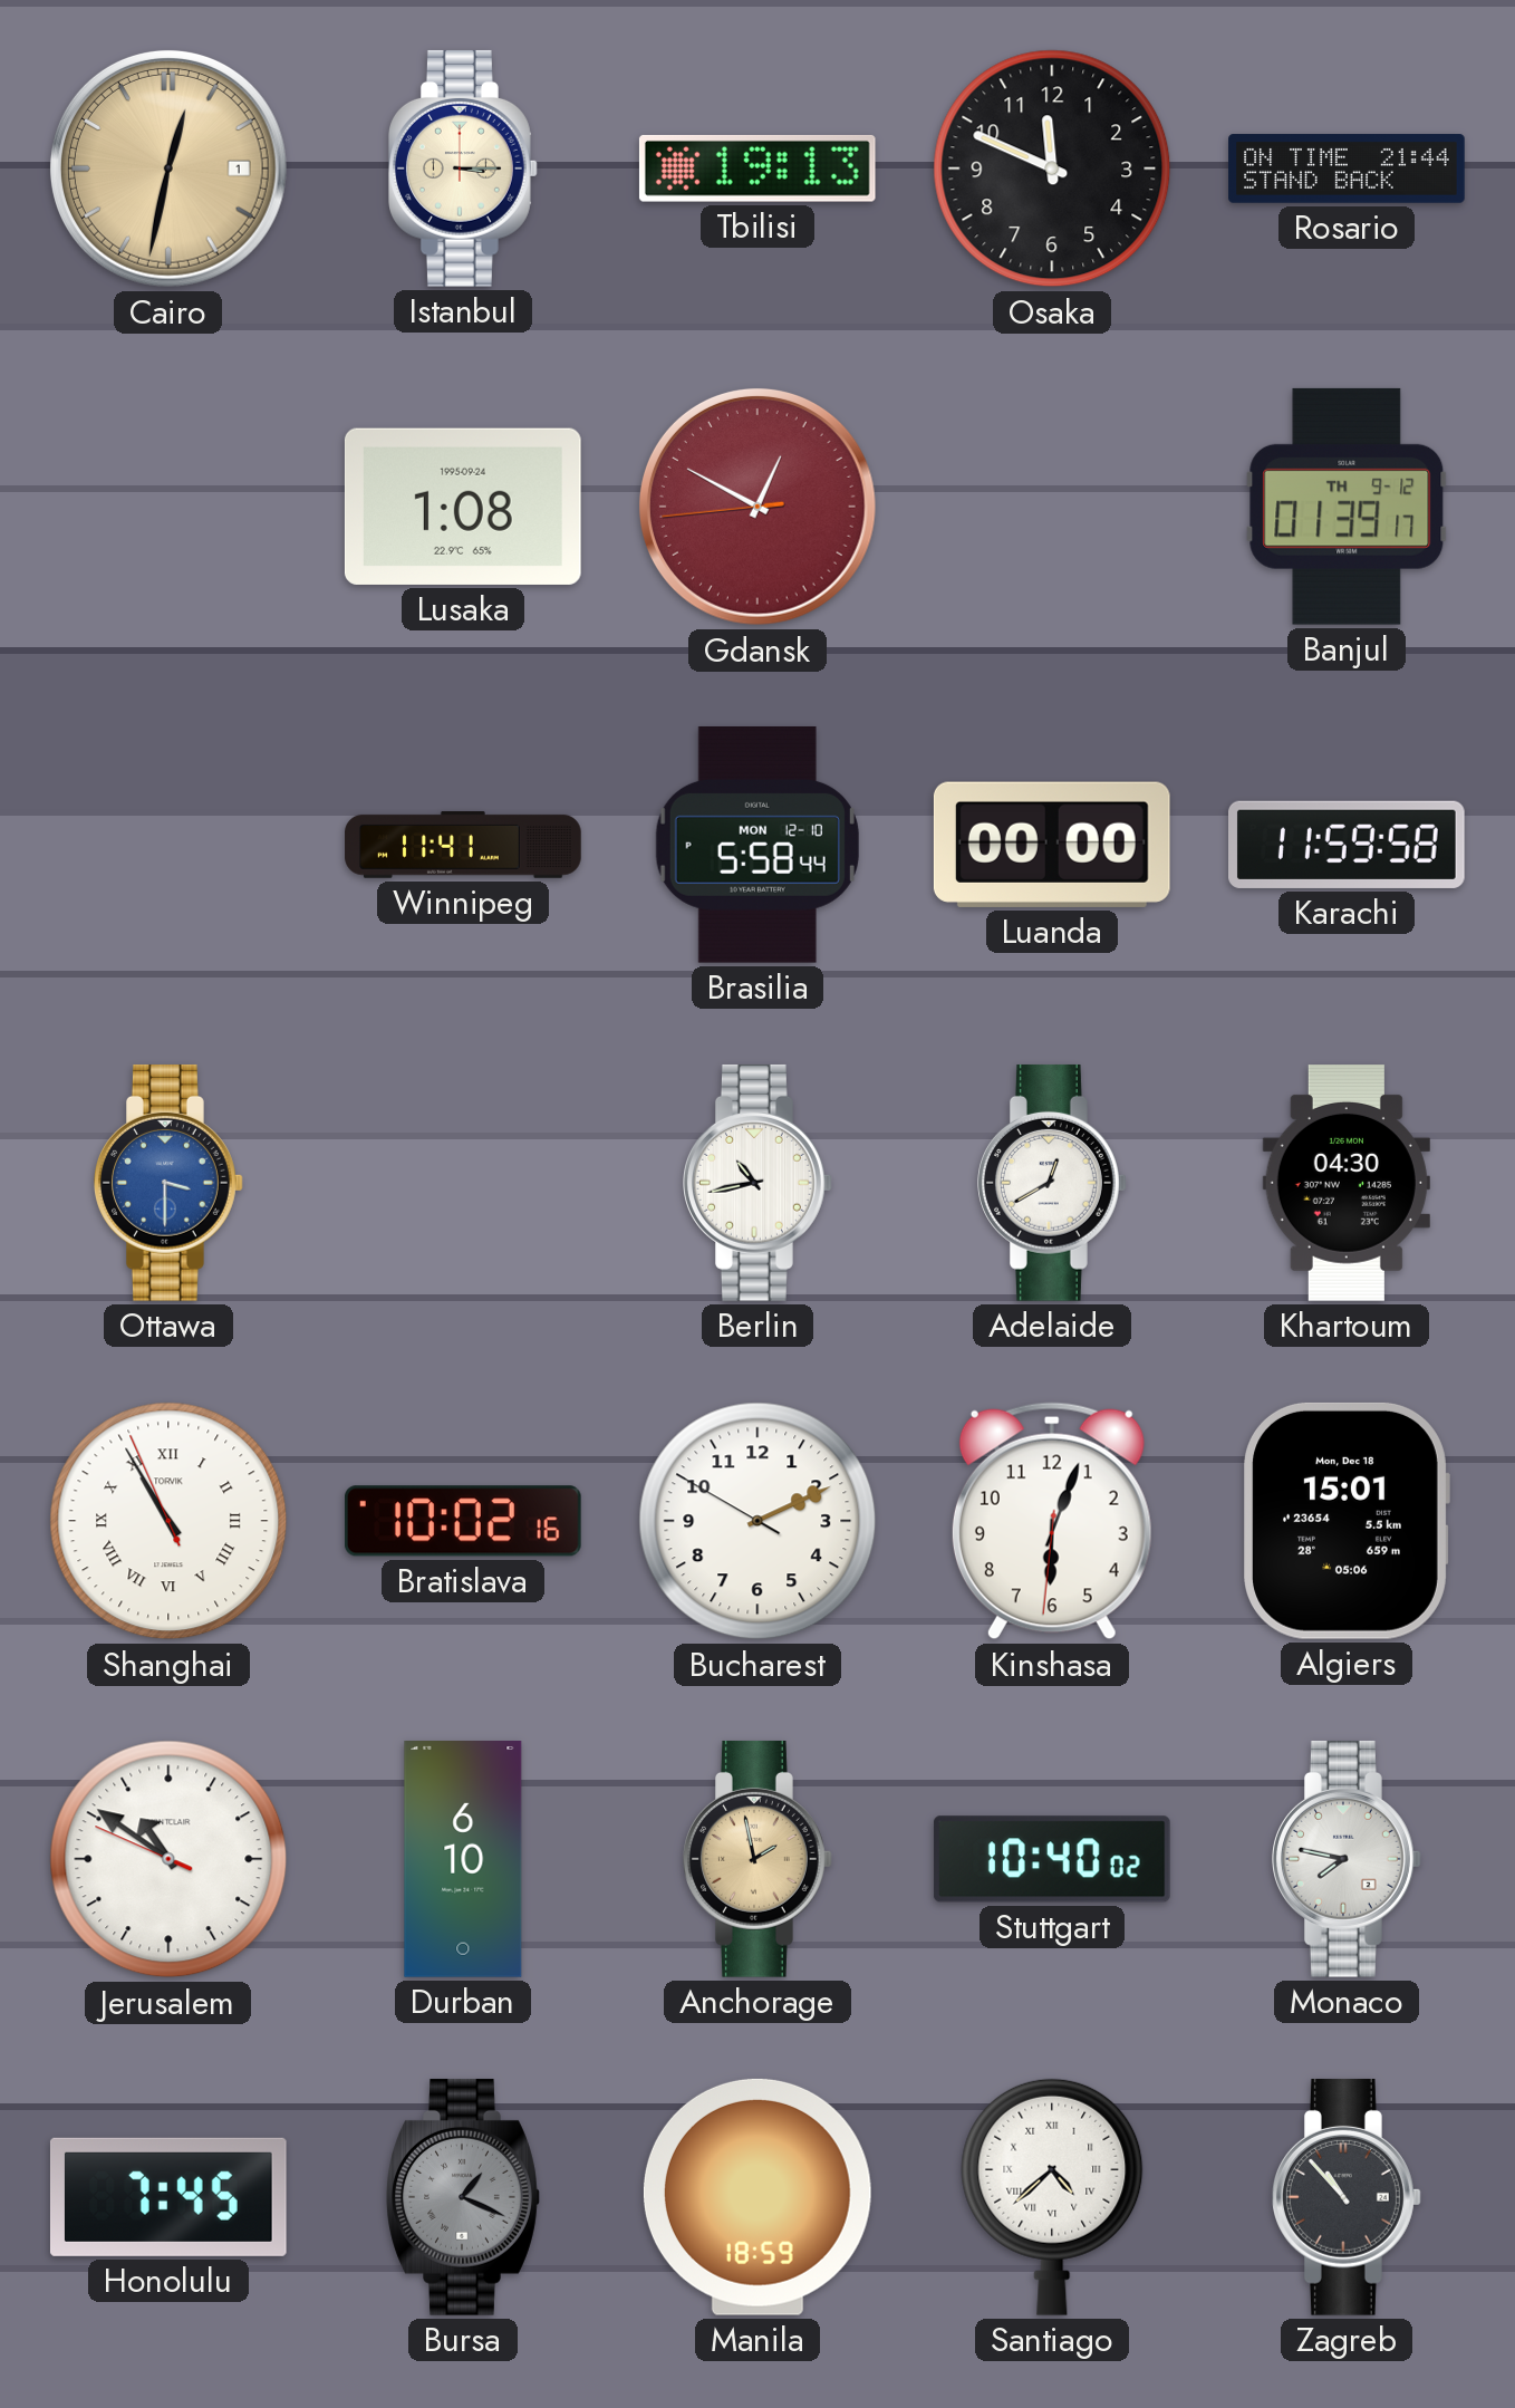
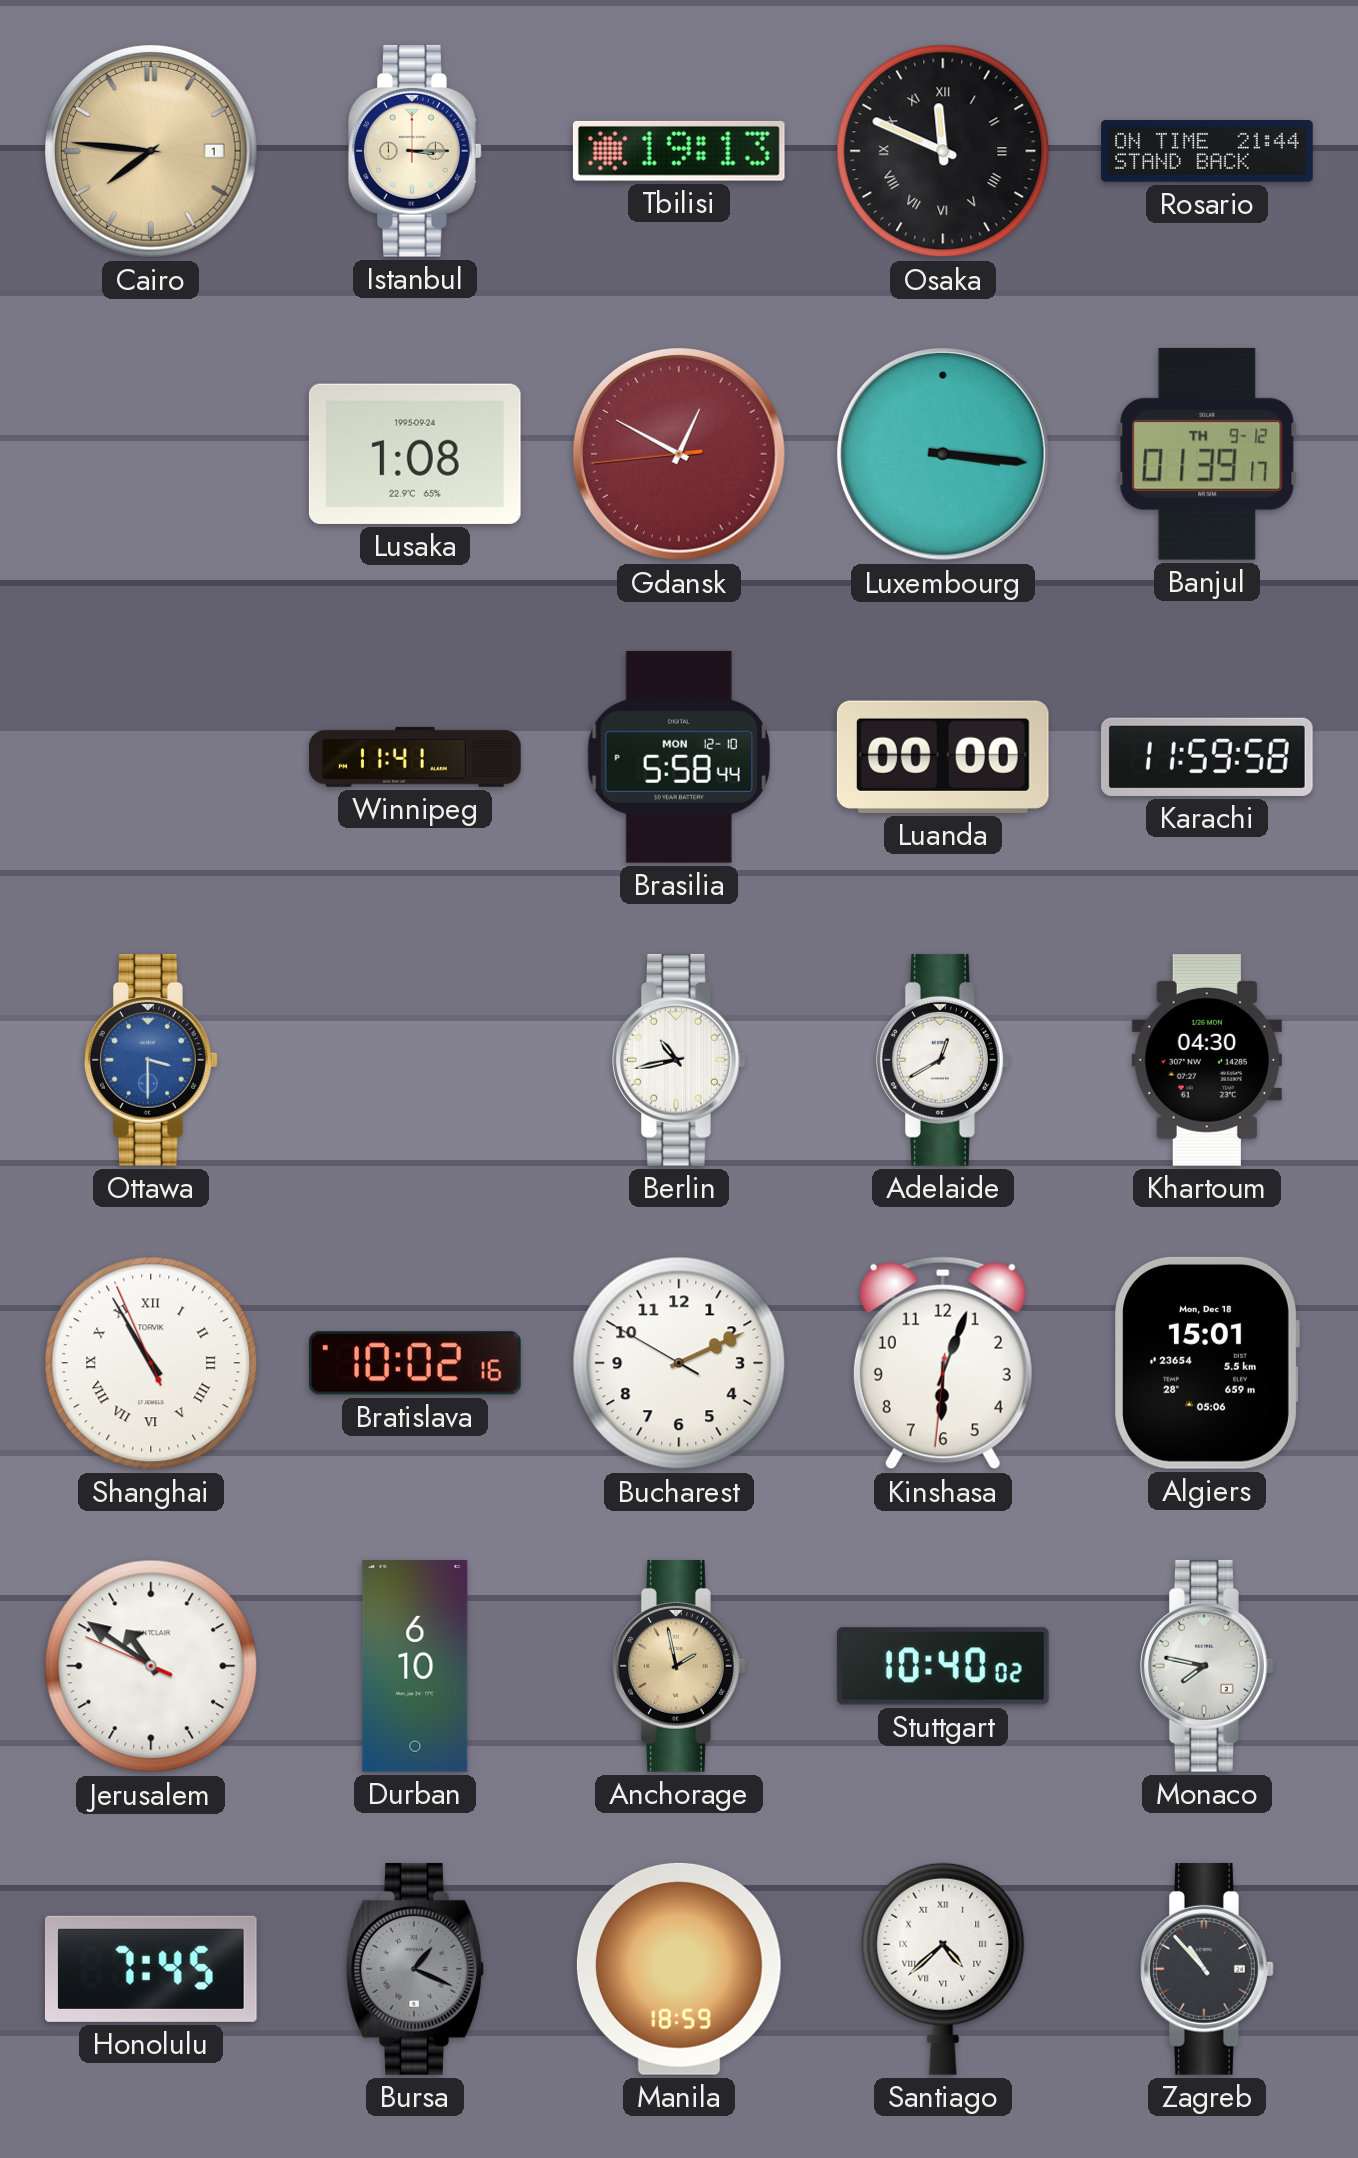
Cairo: 12:32 -> 7:46
Osaka numerals: Arabic -> Roman
Luxembourg: none -> 3:16
